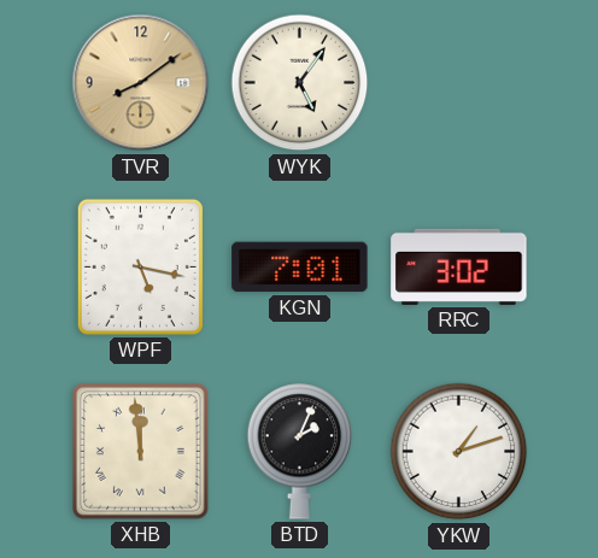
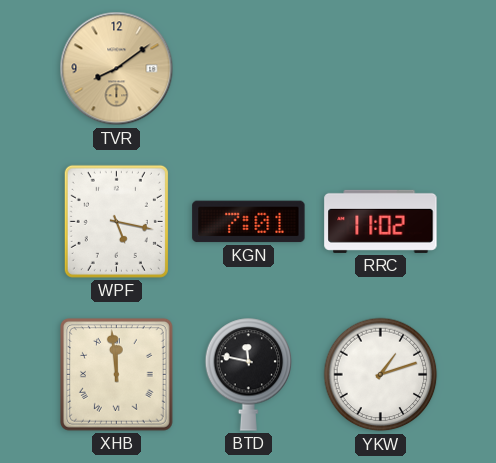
WYK: 5:06 -> none
RRC: 3:02 -> 11:02
BTD: 2:04 -> 11:47
